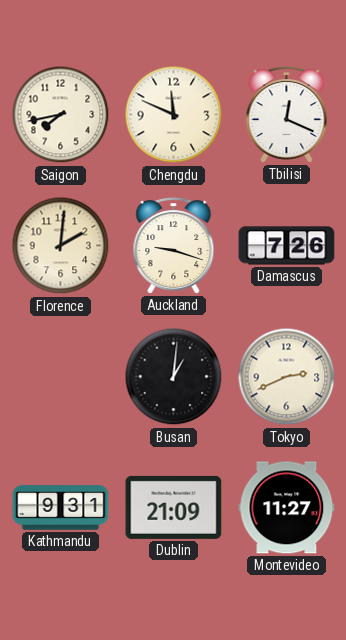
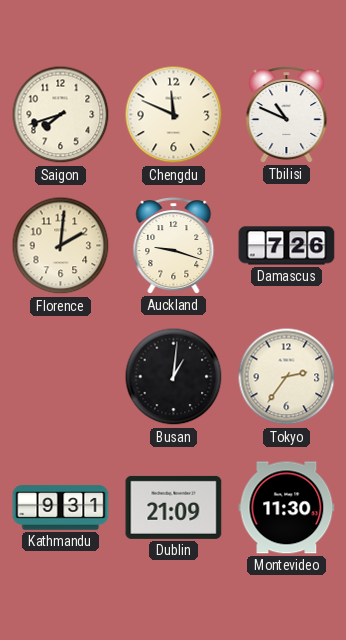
Saigon: 7:43 -> 7:42
Tbilisi: 12:19 -> 10:49
Tokyo: 2:41 -> 2:36
Montevideo: 11:27 -> 11:30
